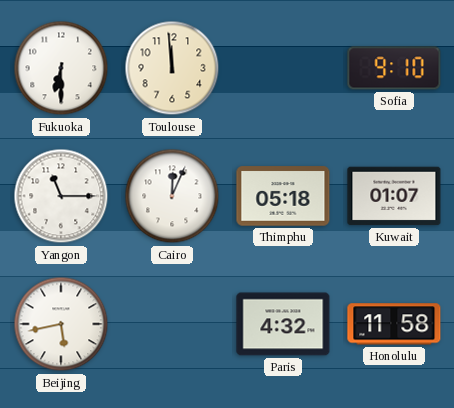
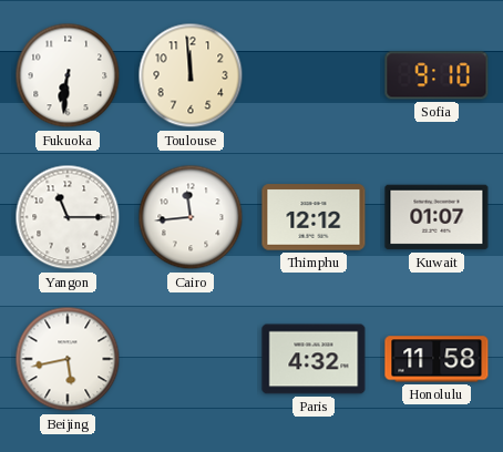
Fukuoka: 6:30 -> 6:31
Cairo: 12:04 -> 11:44
Thimphu: 05:18 -> 12:12
